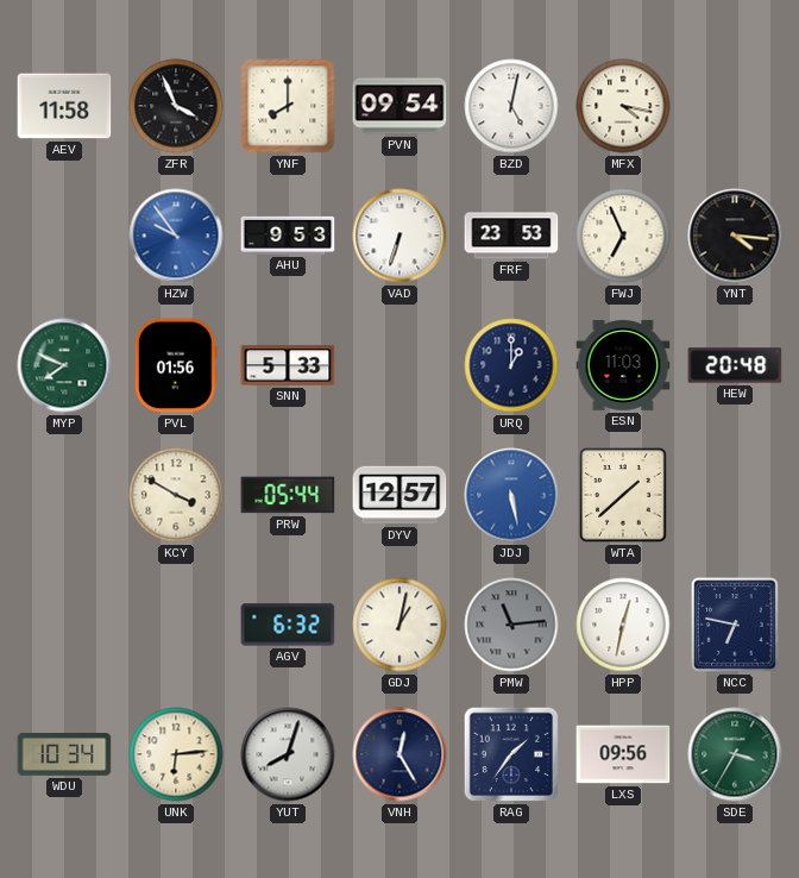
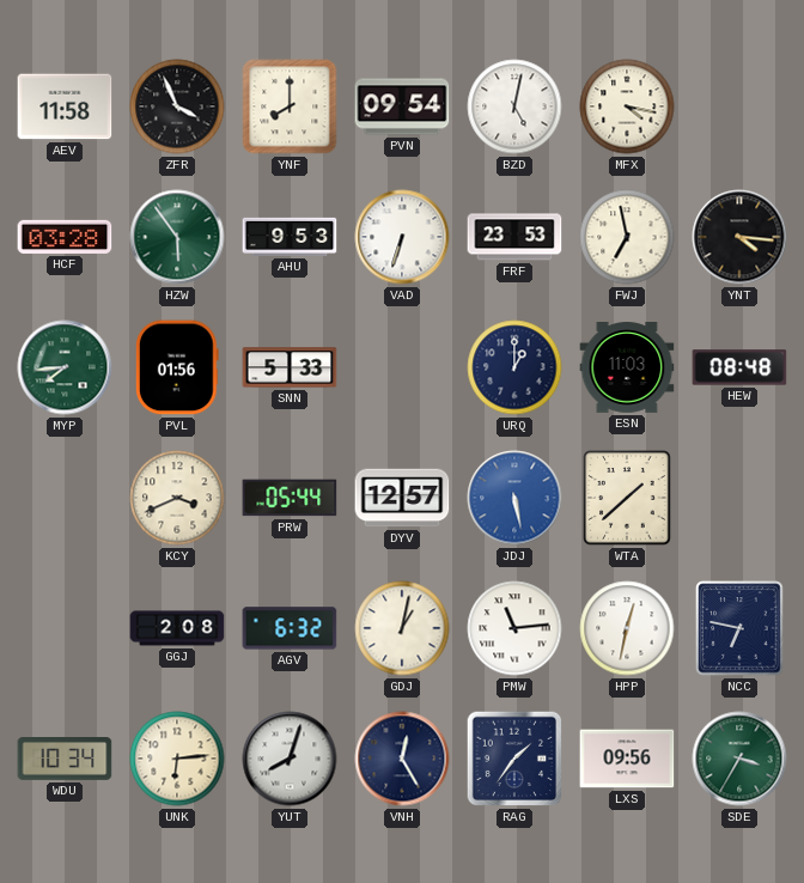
HCF: none -> 03:28
HZW: 9:54 -> 5:54
HZW dial: blue -> green
FWJ: 6:56 -> 6:58
MYP: 7:49 -> 7:44
HEW: 20:48 -> 08:48
KCY: 3:50 -> 3:41
GGJ: none -> 2:08
PMW dial: grey -> white
